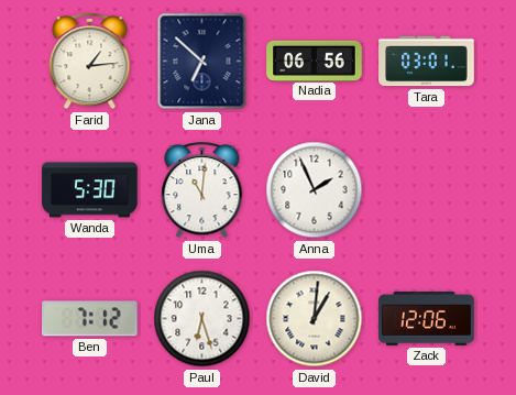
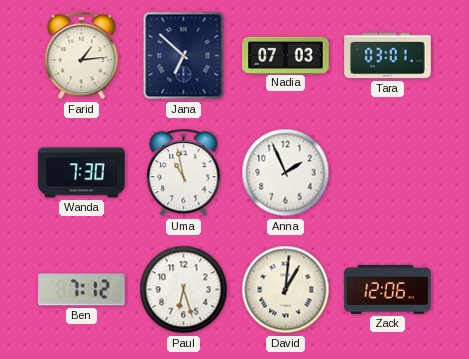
Nadia: 06:56 -> 07:03
Wanda: 5:30 -> 7:30
Uma: 11:01 -> 10:58
